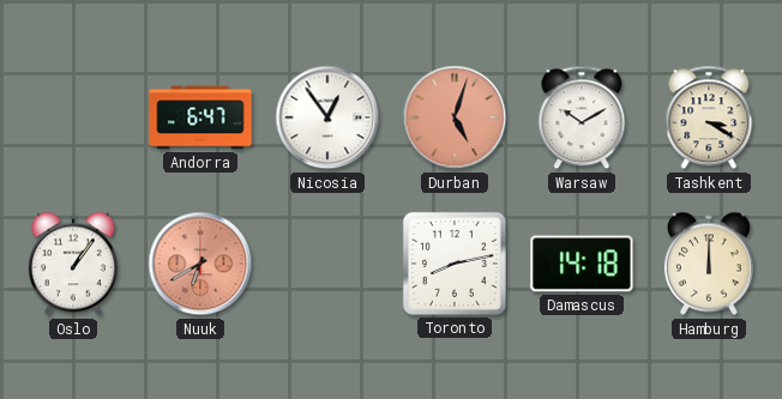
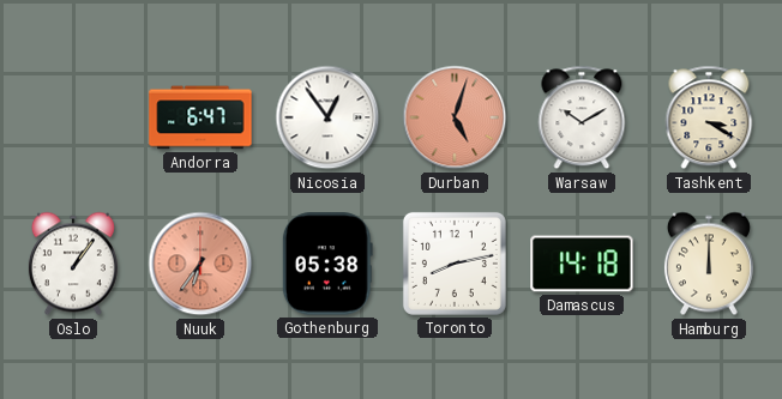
Nuuk: 6:40 -> 6:36
Gothenburg: none -> 05:38
